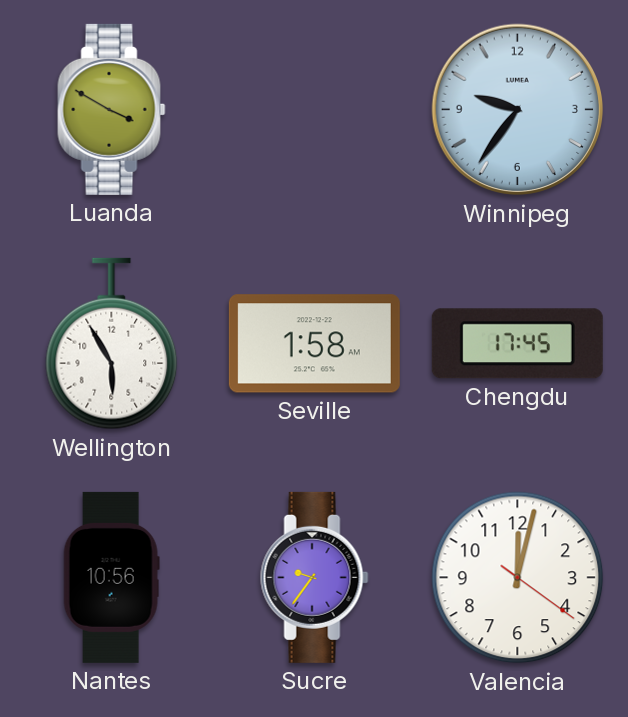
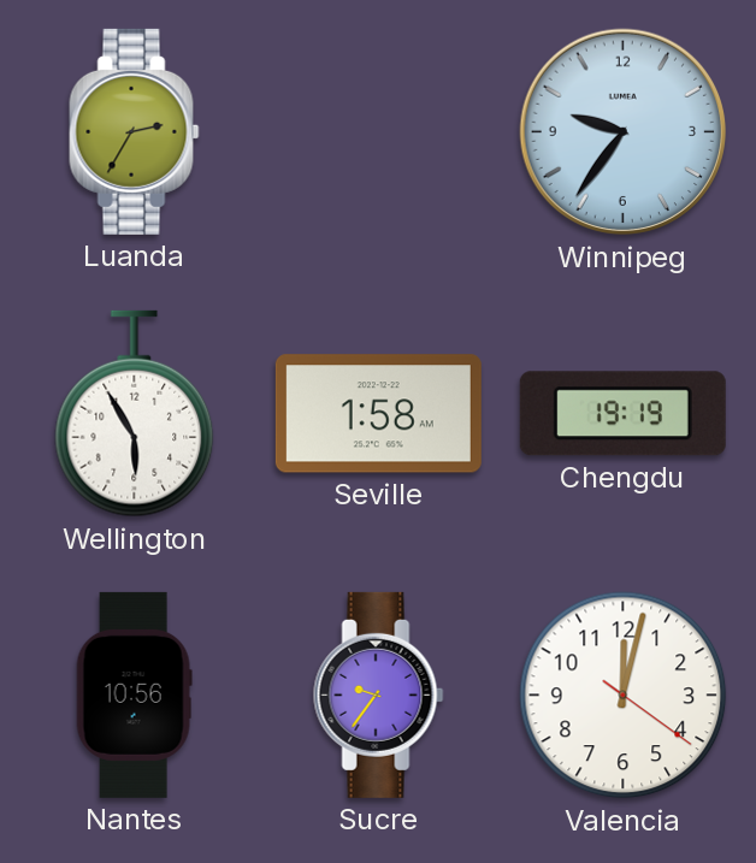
Luanda: 3:50 -> 2:35
Chengdu: 17:45 -> 19:19
